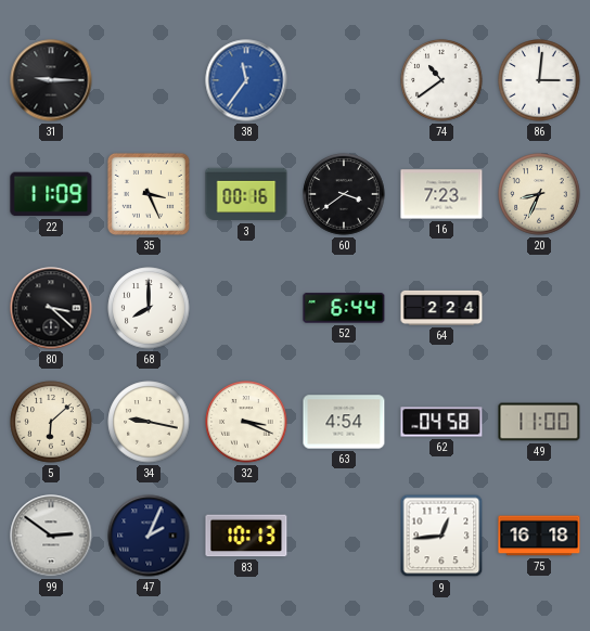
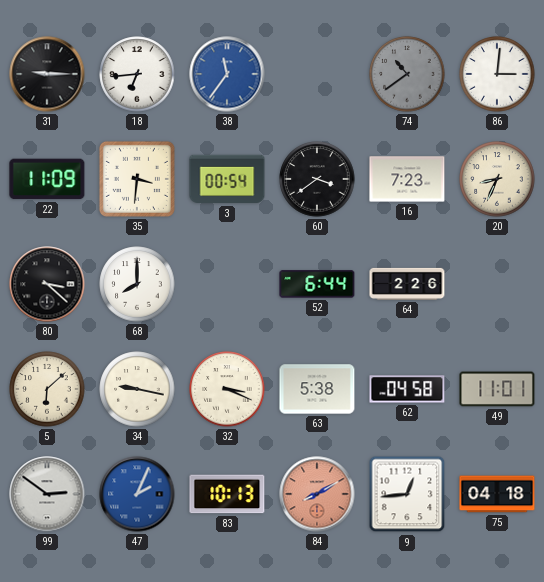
18: none -> 6:44
74 dial: white -> grey
35: 3:26 -> 3:31
3: 00:16 -> 00:54
64: 2:24 -> 2:26
63: 4:54 -> 5:38
49: 11:00 -> 11:01
47 dial: navy -> blue
84: none -> 8:10
75: 16:18 -> 04:18
